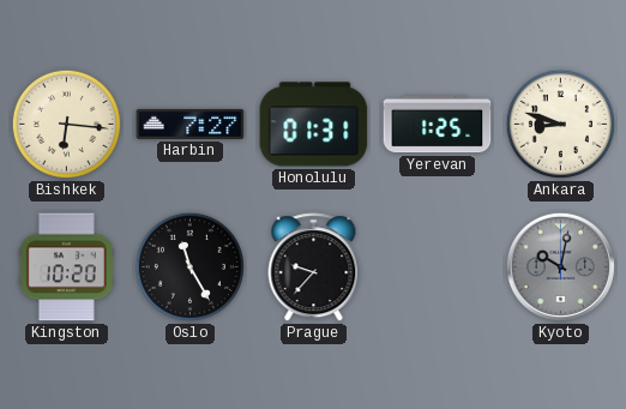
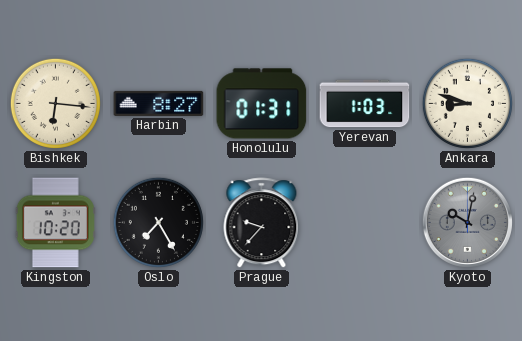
Harbin: 7:27 -> 8:27
Yerevan: 1:25 -> 1:03
Oslo: 11:25 -> 7:25
